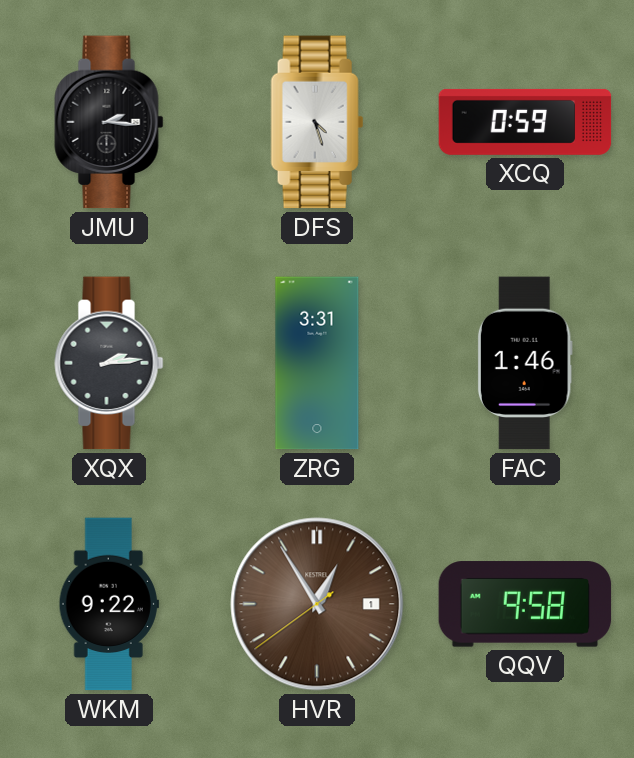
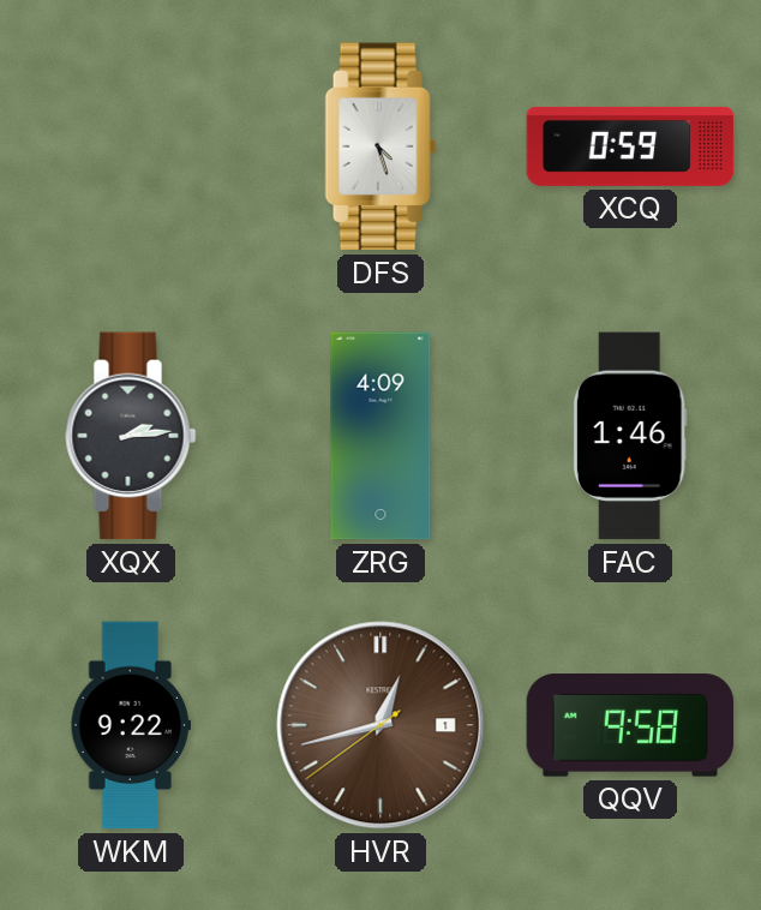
JMU: 2:16 -> none
ZRG: 3:31 -> 4:09
HVR: 12:54 -> 12:42
